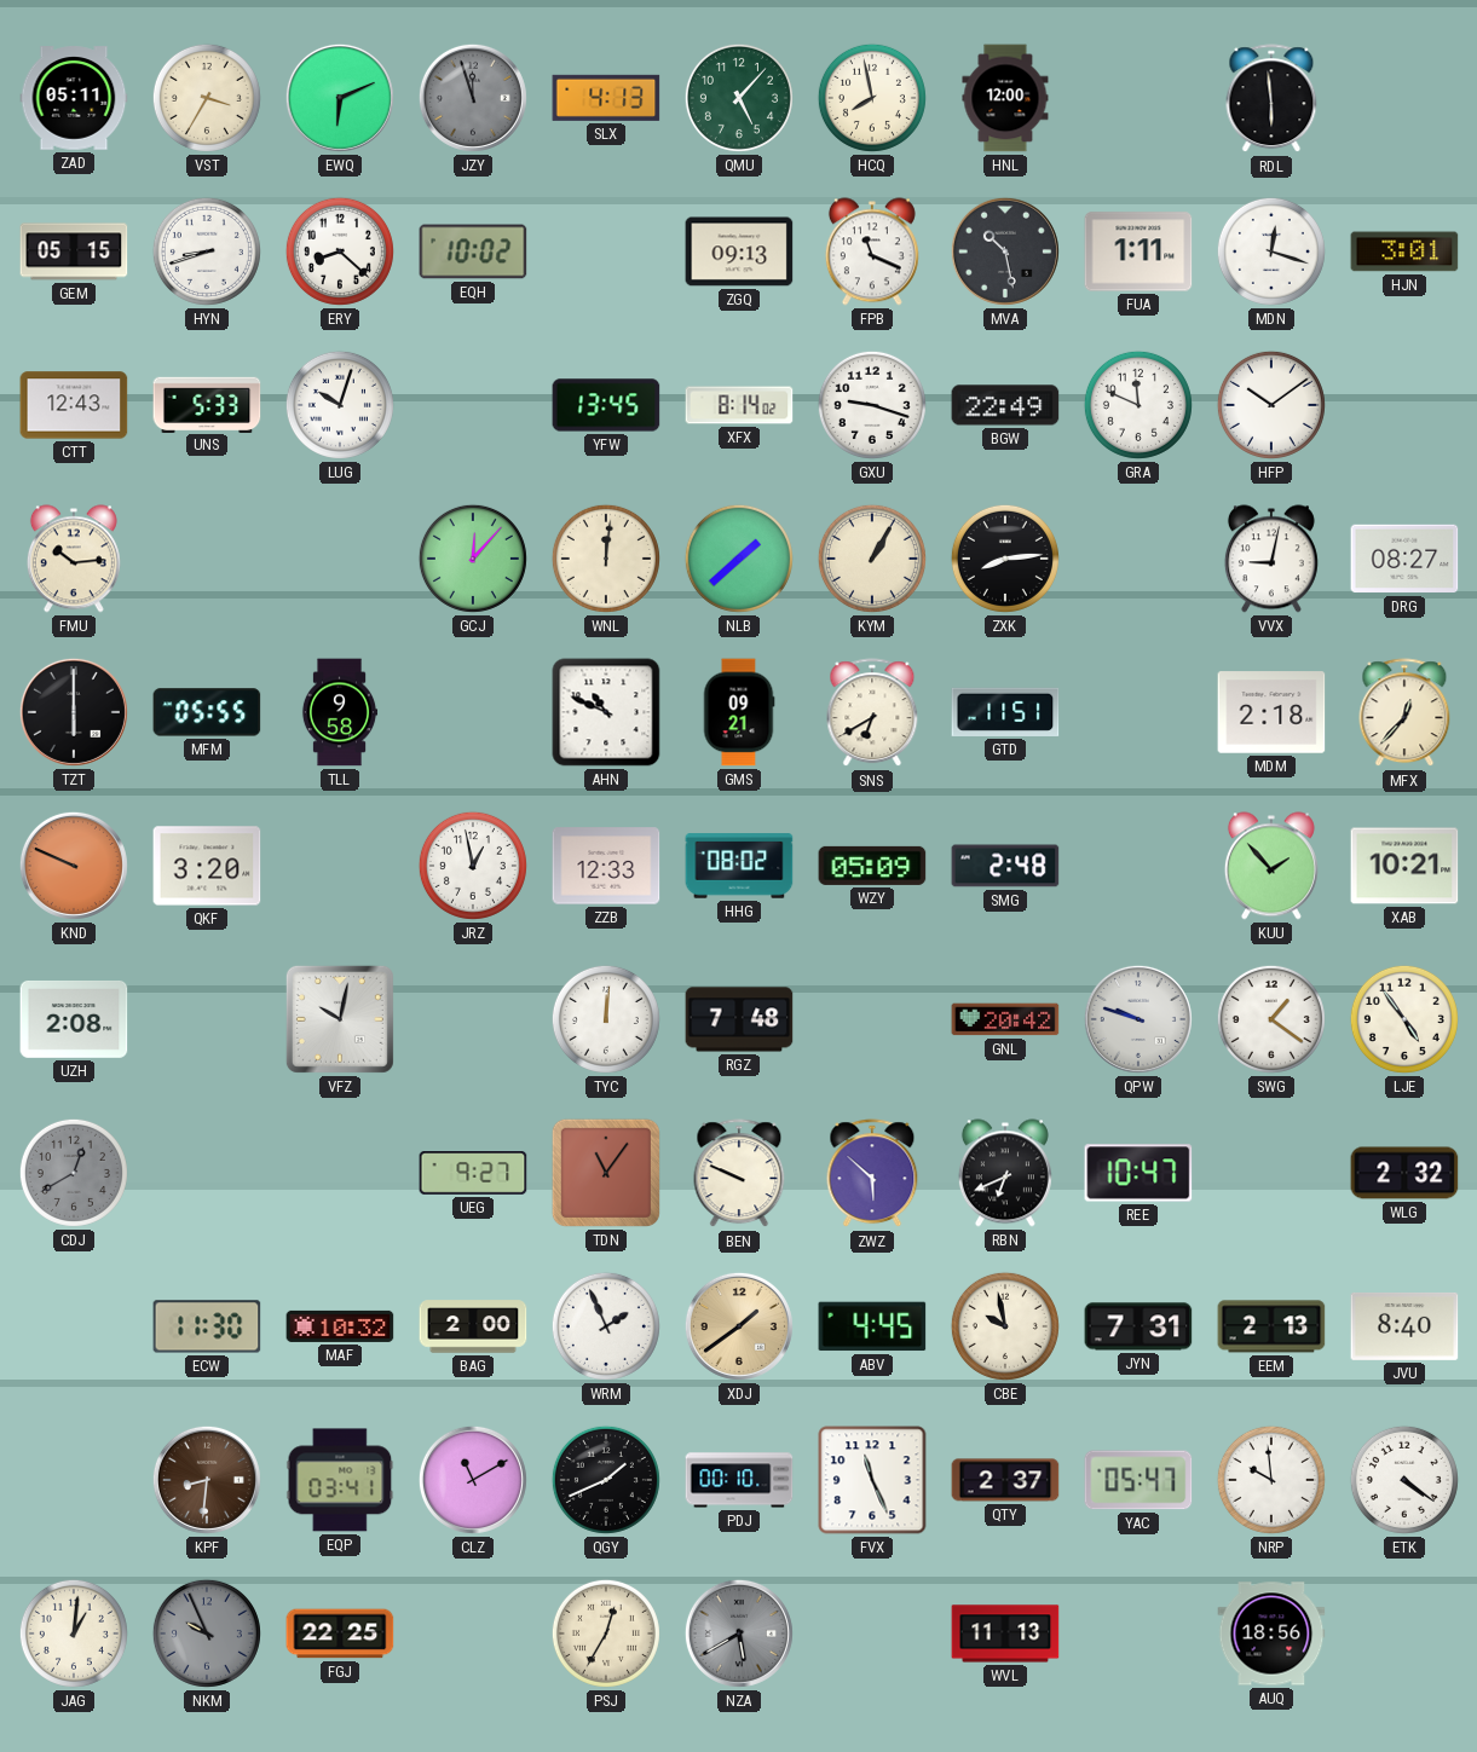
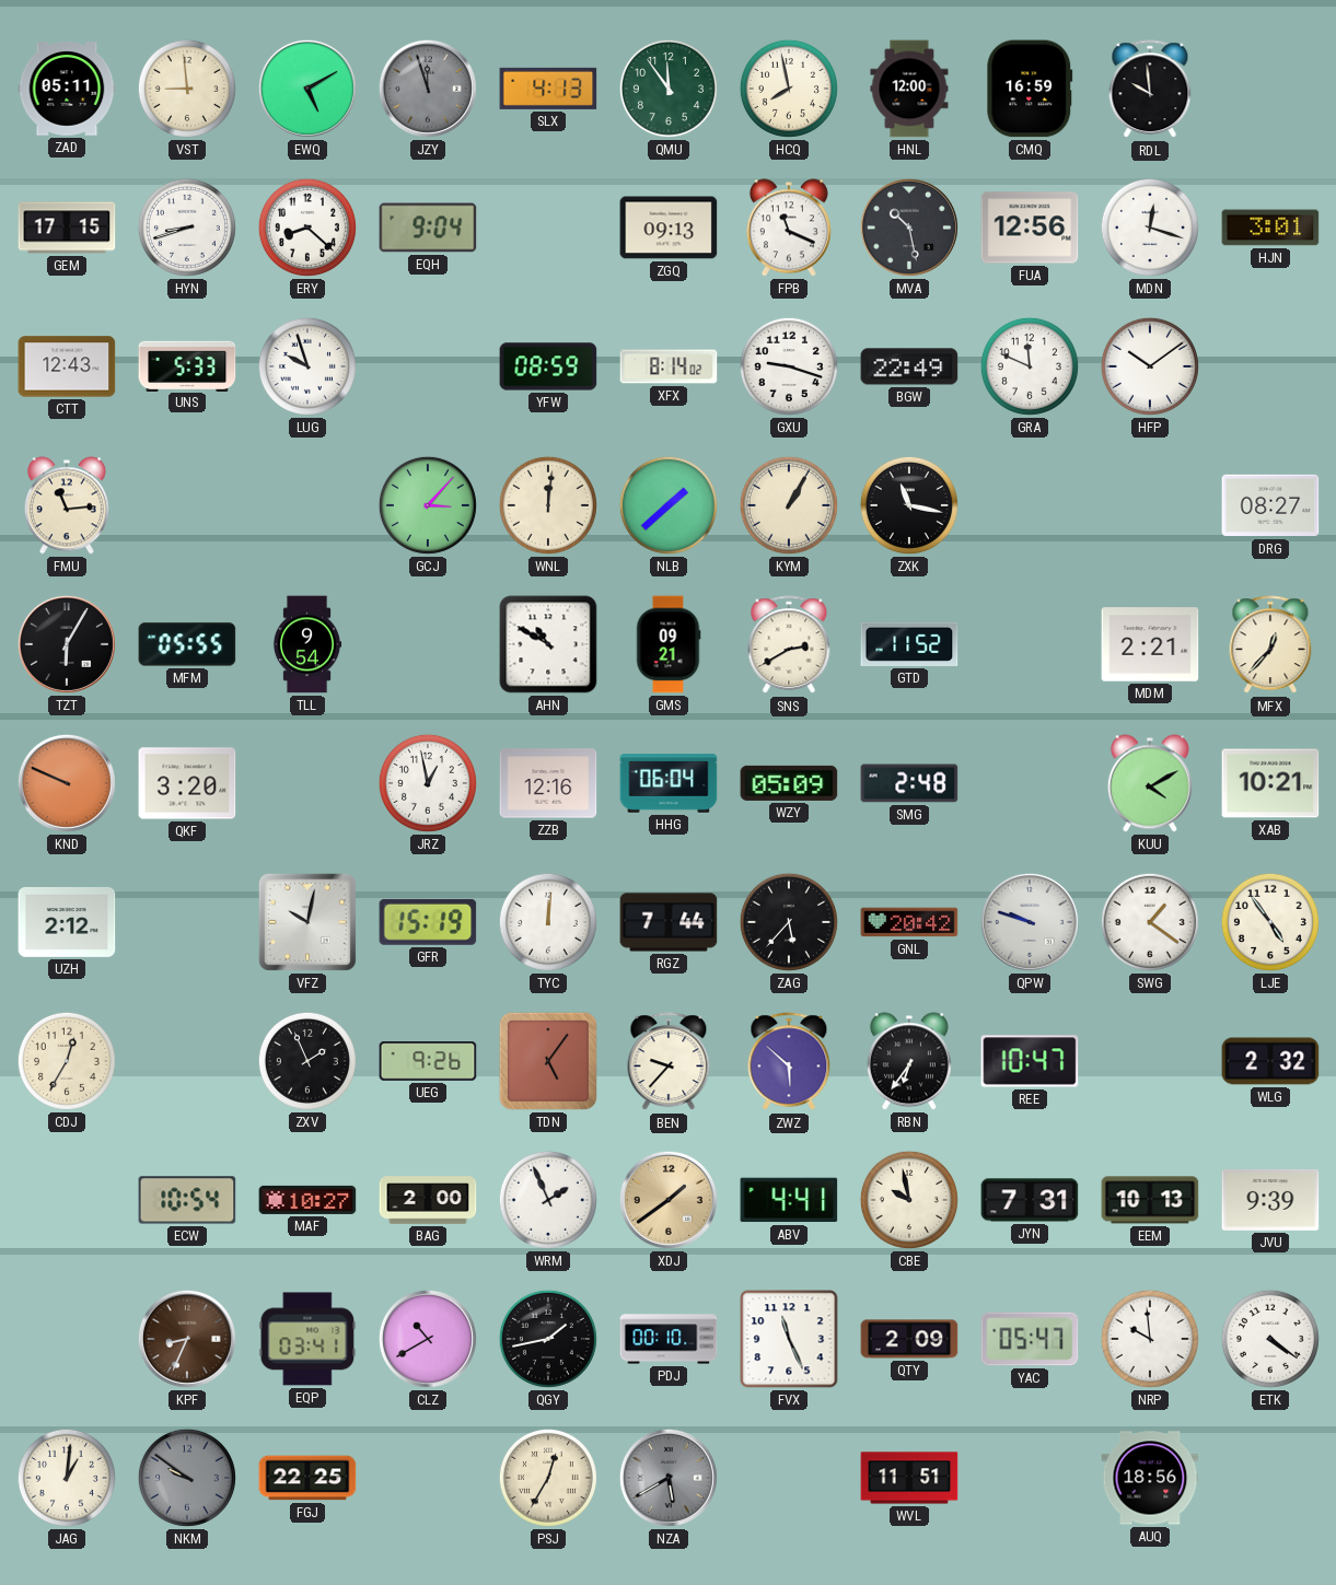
VST: 3:35 -> 8:59
EWQ: 6:11 -> 5:10
QMU: 5:07 -> 11:54
CMQ: none -> 16:59
RDL: 5:59 -> 9:59
GEM: 05:15 -> 17:15
EQH: 10:02 -> 9:04
FUA: 1:11 -> 12:56
LUG: 10:03 -> 9:57
YFW: 13:45 -> 08:59
FMU: 10:14 -> 11:14
GCJ: 12:07 -> 3:07
ZXK: 8:14 -> 11:17
VVX: 9:02 -> none
TZT: 6:00 -> 6:05
TLL: 9:58 -> 9:54
AHN: 10:49 -> 10:50
SNS: 6:40 -> 2:40
GTD: 11:51 -> 11:52
MDM: 2:18 -> 2:21
ZZB: 12:33 -> 12:16
HHG: 08:02 -> 06:04
KUU: 1:53 -> 4:10
UZH: 2:08 -> 2:12
GFR: none -> 15:19
RGZ: 7:48 -> 7:44
ZAG: none -> 5:37
CDJ: 12:40 -> 12:35
CDJ dial: grey -> cream
ZXV: none -> 1:56
UEG: 9:27 -> 9:26
TDN: 11:06 -> 5:06
BEN: 9:49 -> 9:37
RBN: 6:41 -> 6:36
ECW: 11:30 -> 10:54
MAF: 10:32 -> 10:27
ABV: 4:45 -> 4:41
EEM: 2:13 -> 10:13
JVU: 8:40 -> 9:39
KPF: 8:31 -> 8:34
CLZ: 11:10 -> 10:40
QGY: 1:41 -> 1:43
QTY: 2:37 -> 2:09
NKM: 9:56 -> 9:51
WVL: 11:13 -> 11:51
